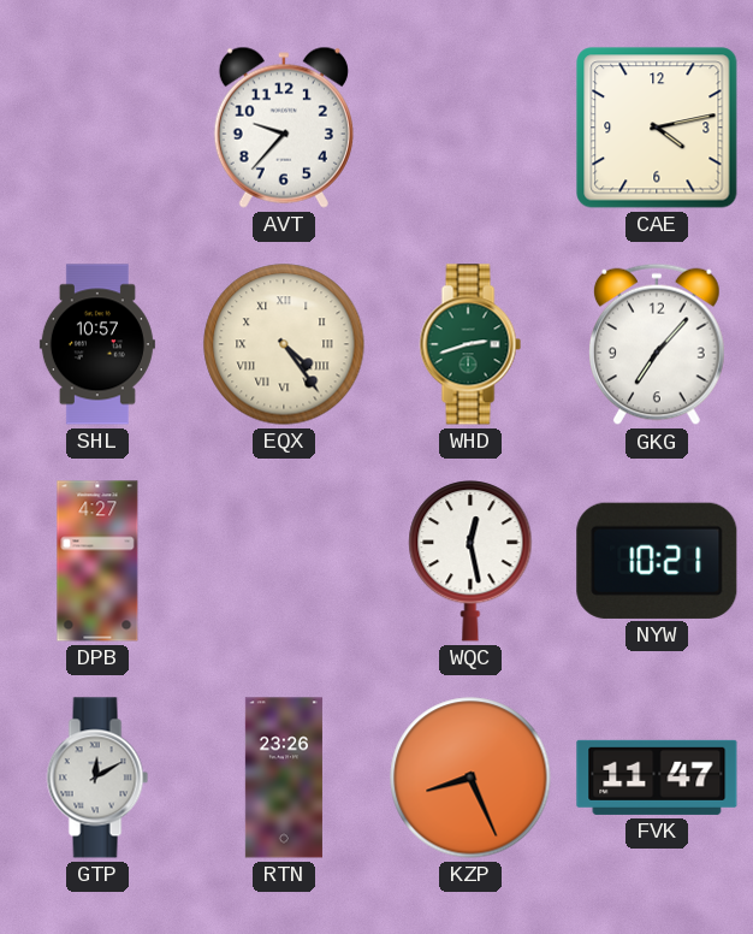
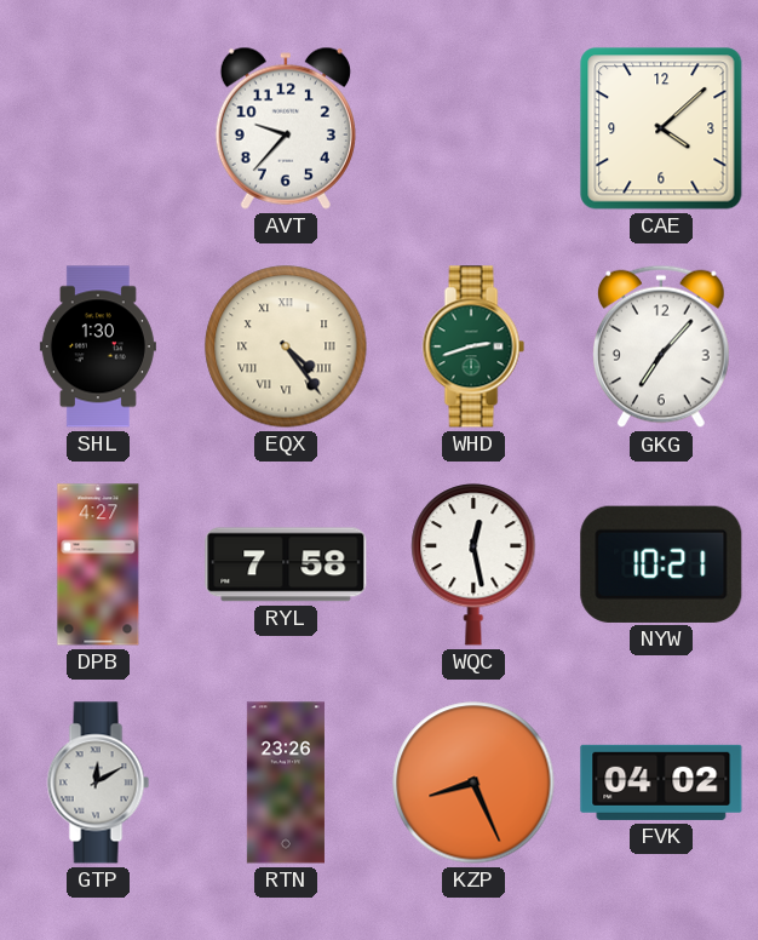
CAE: 4:13 -> 4:08
SHL: 10:57 -> 1:30
RYL: none -> 7:58
FVK: 11:47 -> 04:02
